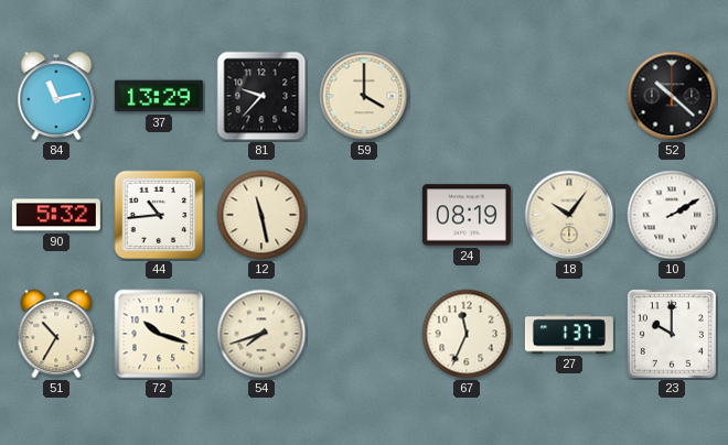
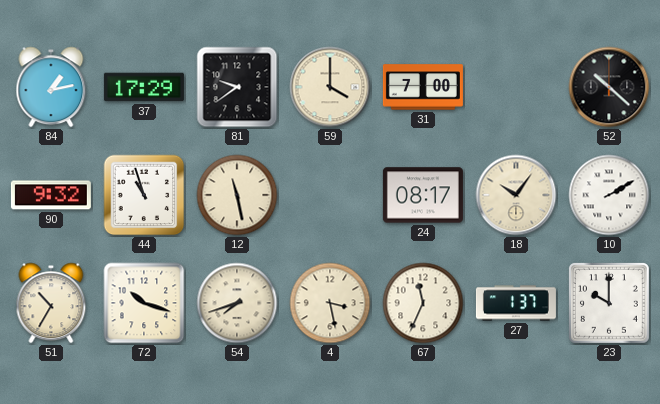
84: 11:13 -> 1:13
37: 13:29 -> 17:29
81: 9:37 -> 9:39
31: none -> 7:00
90: 5:32 -> 9:32
44: 10:44 -> 10:57
24: 08:19 -> 08:17
4: none -> 3:28
